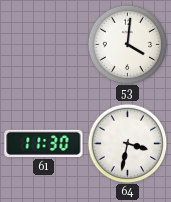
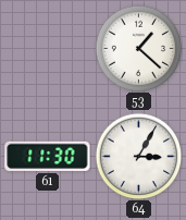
53: 4:01 -> 1:22
64: 3:32 -> 3:05
